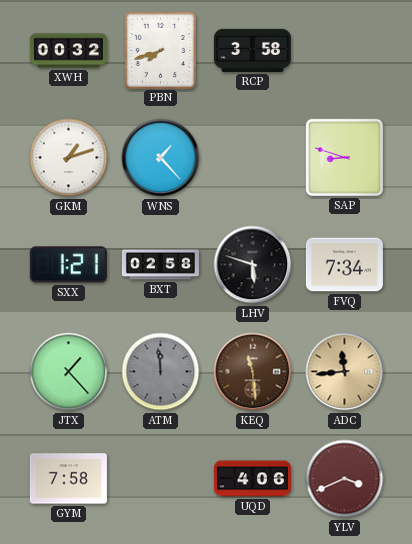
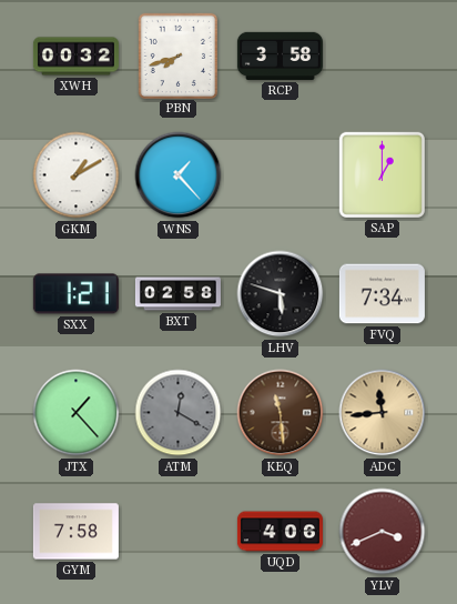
GKM: 1:12 -> 1:10
SAP: 8:48 -> 1:00
ATM: 11:59 -> 12:20
